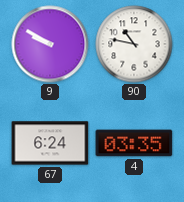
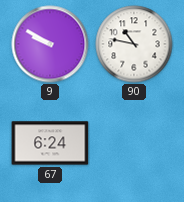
4: 03:35 -> none
